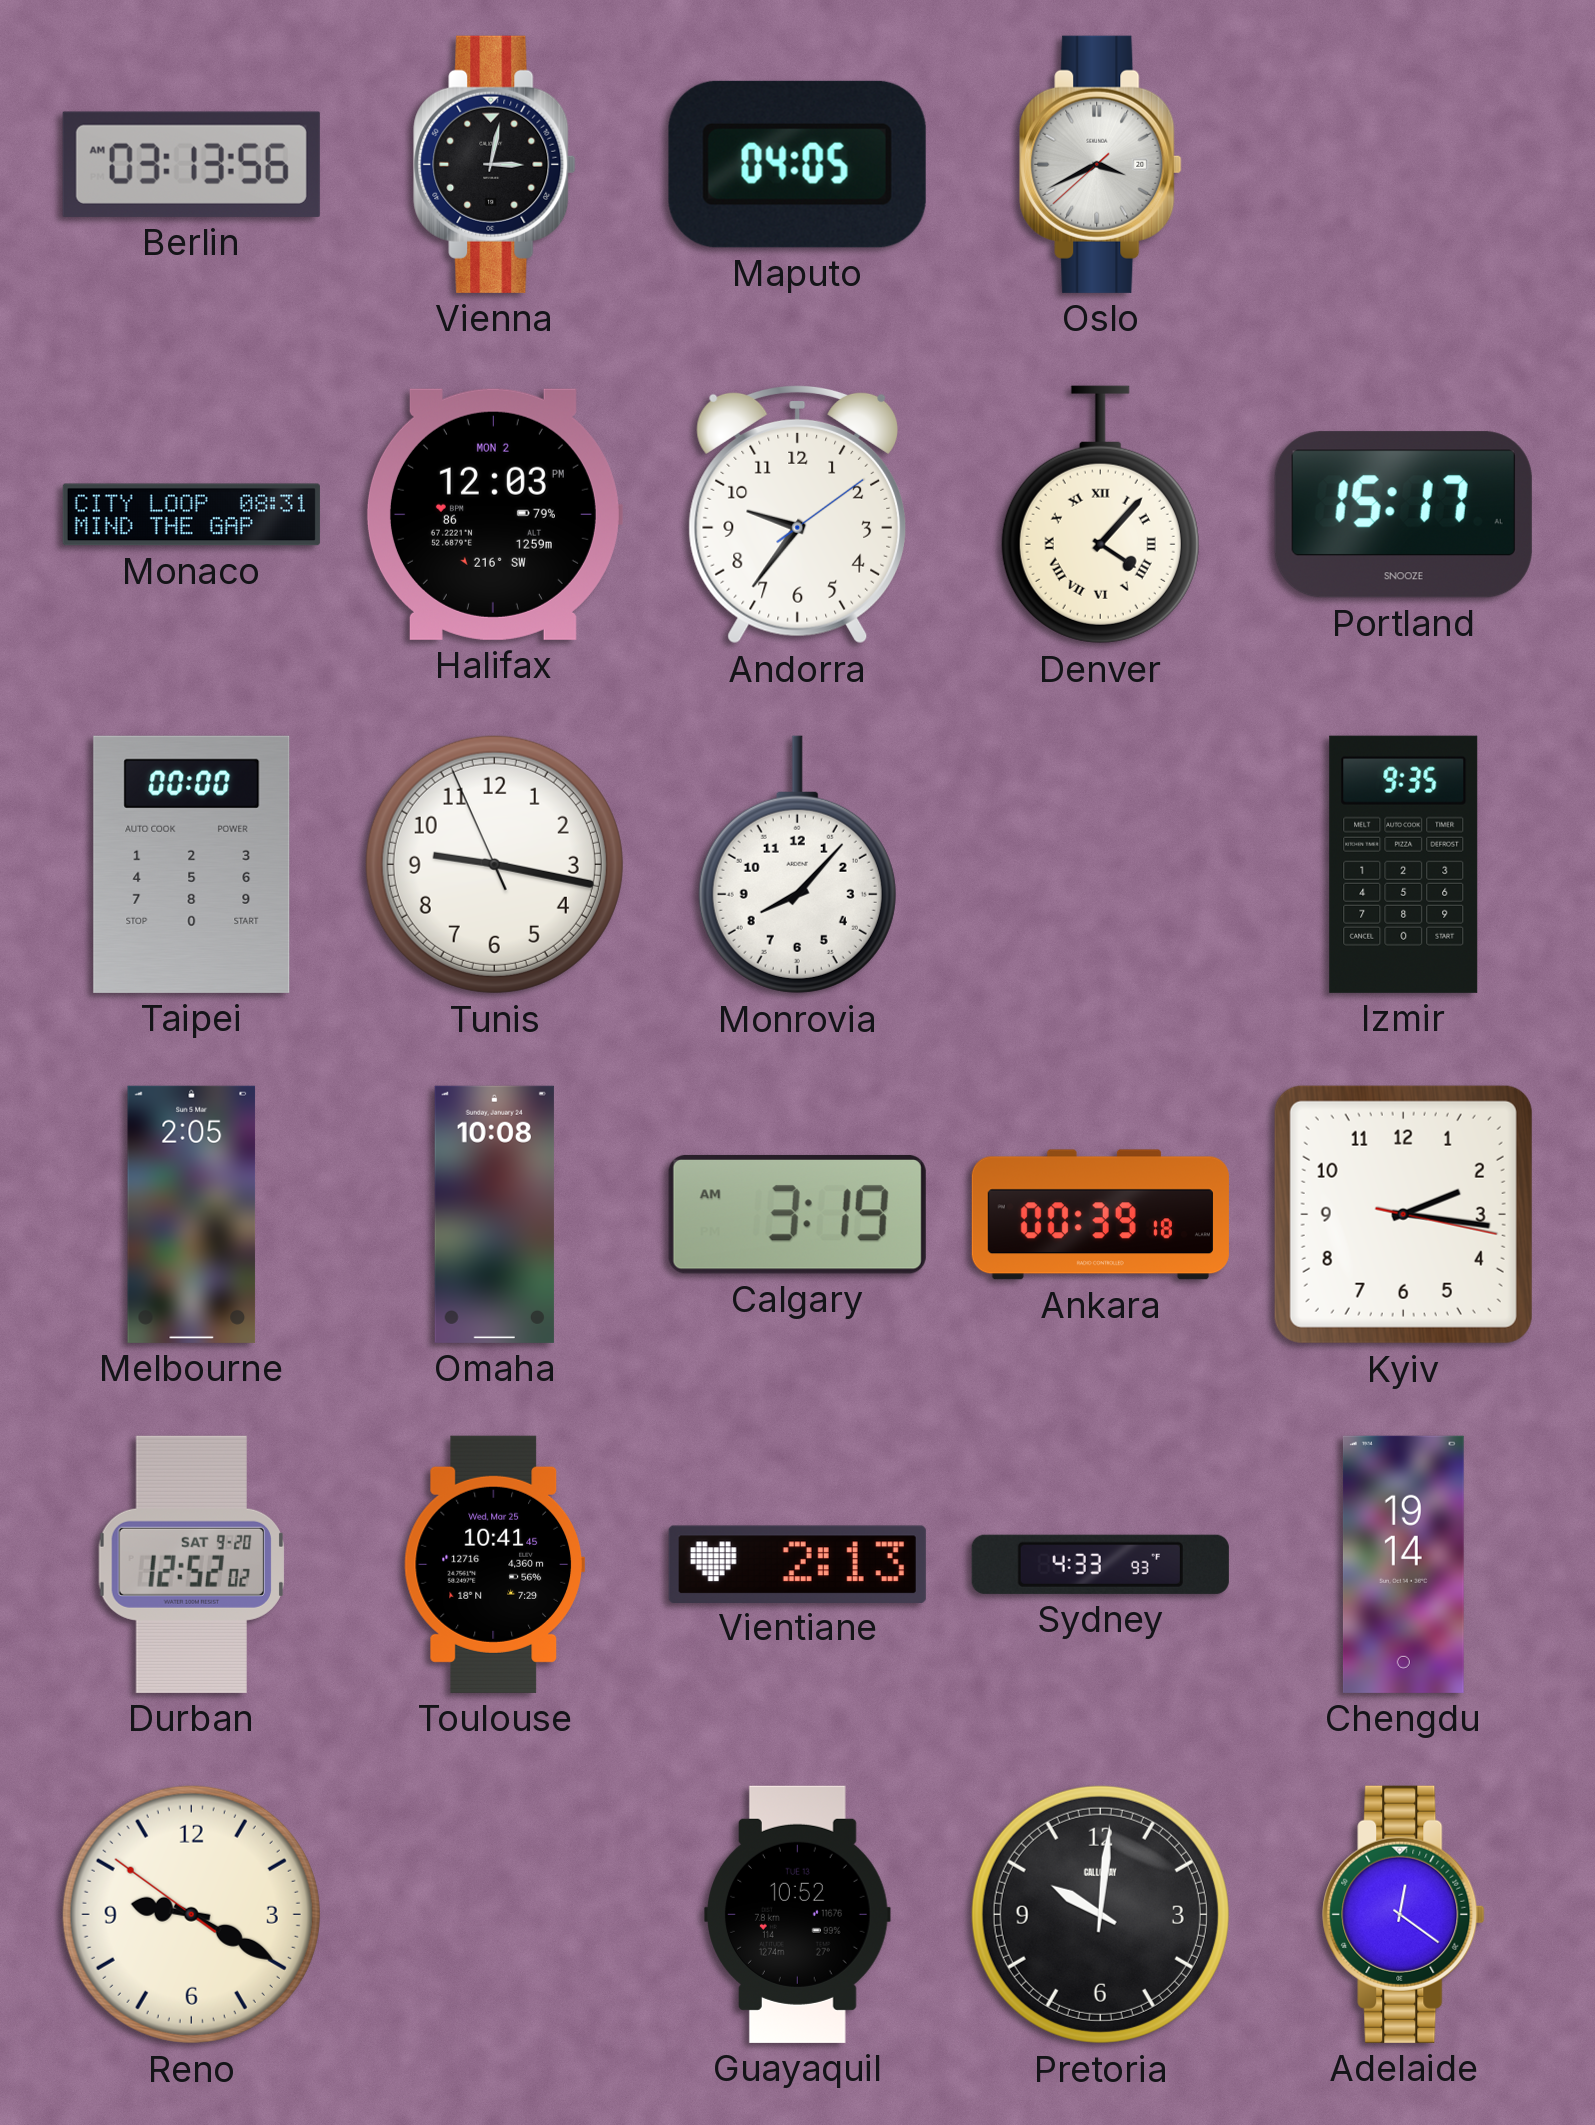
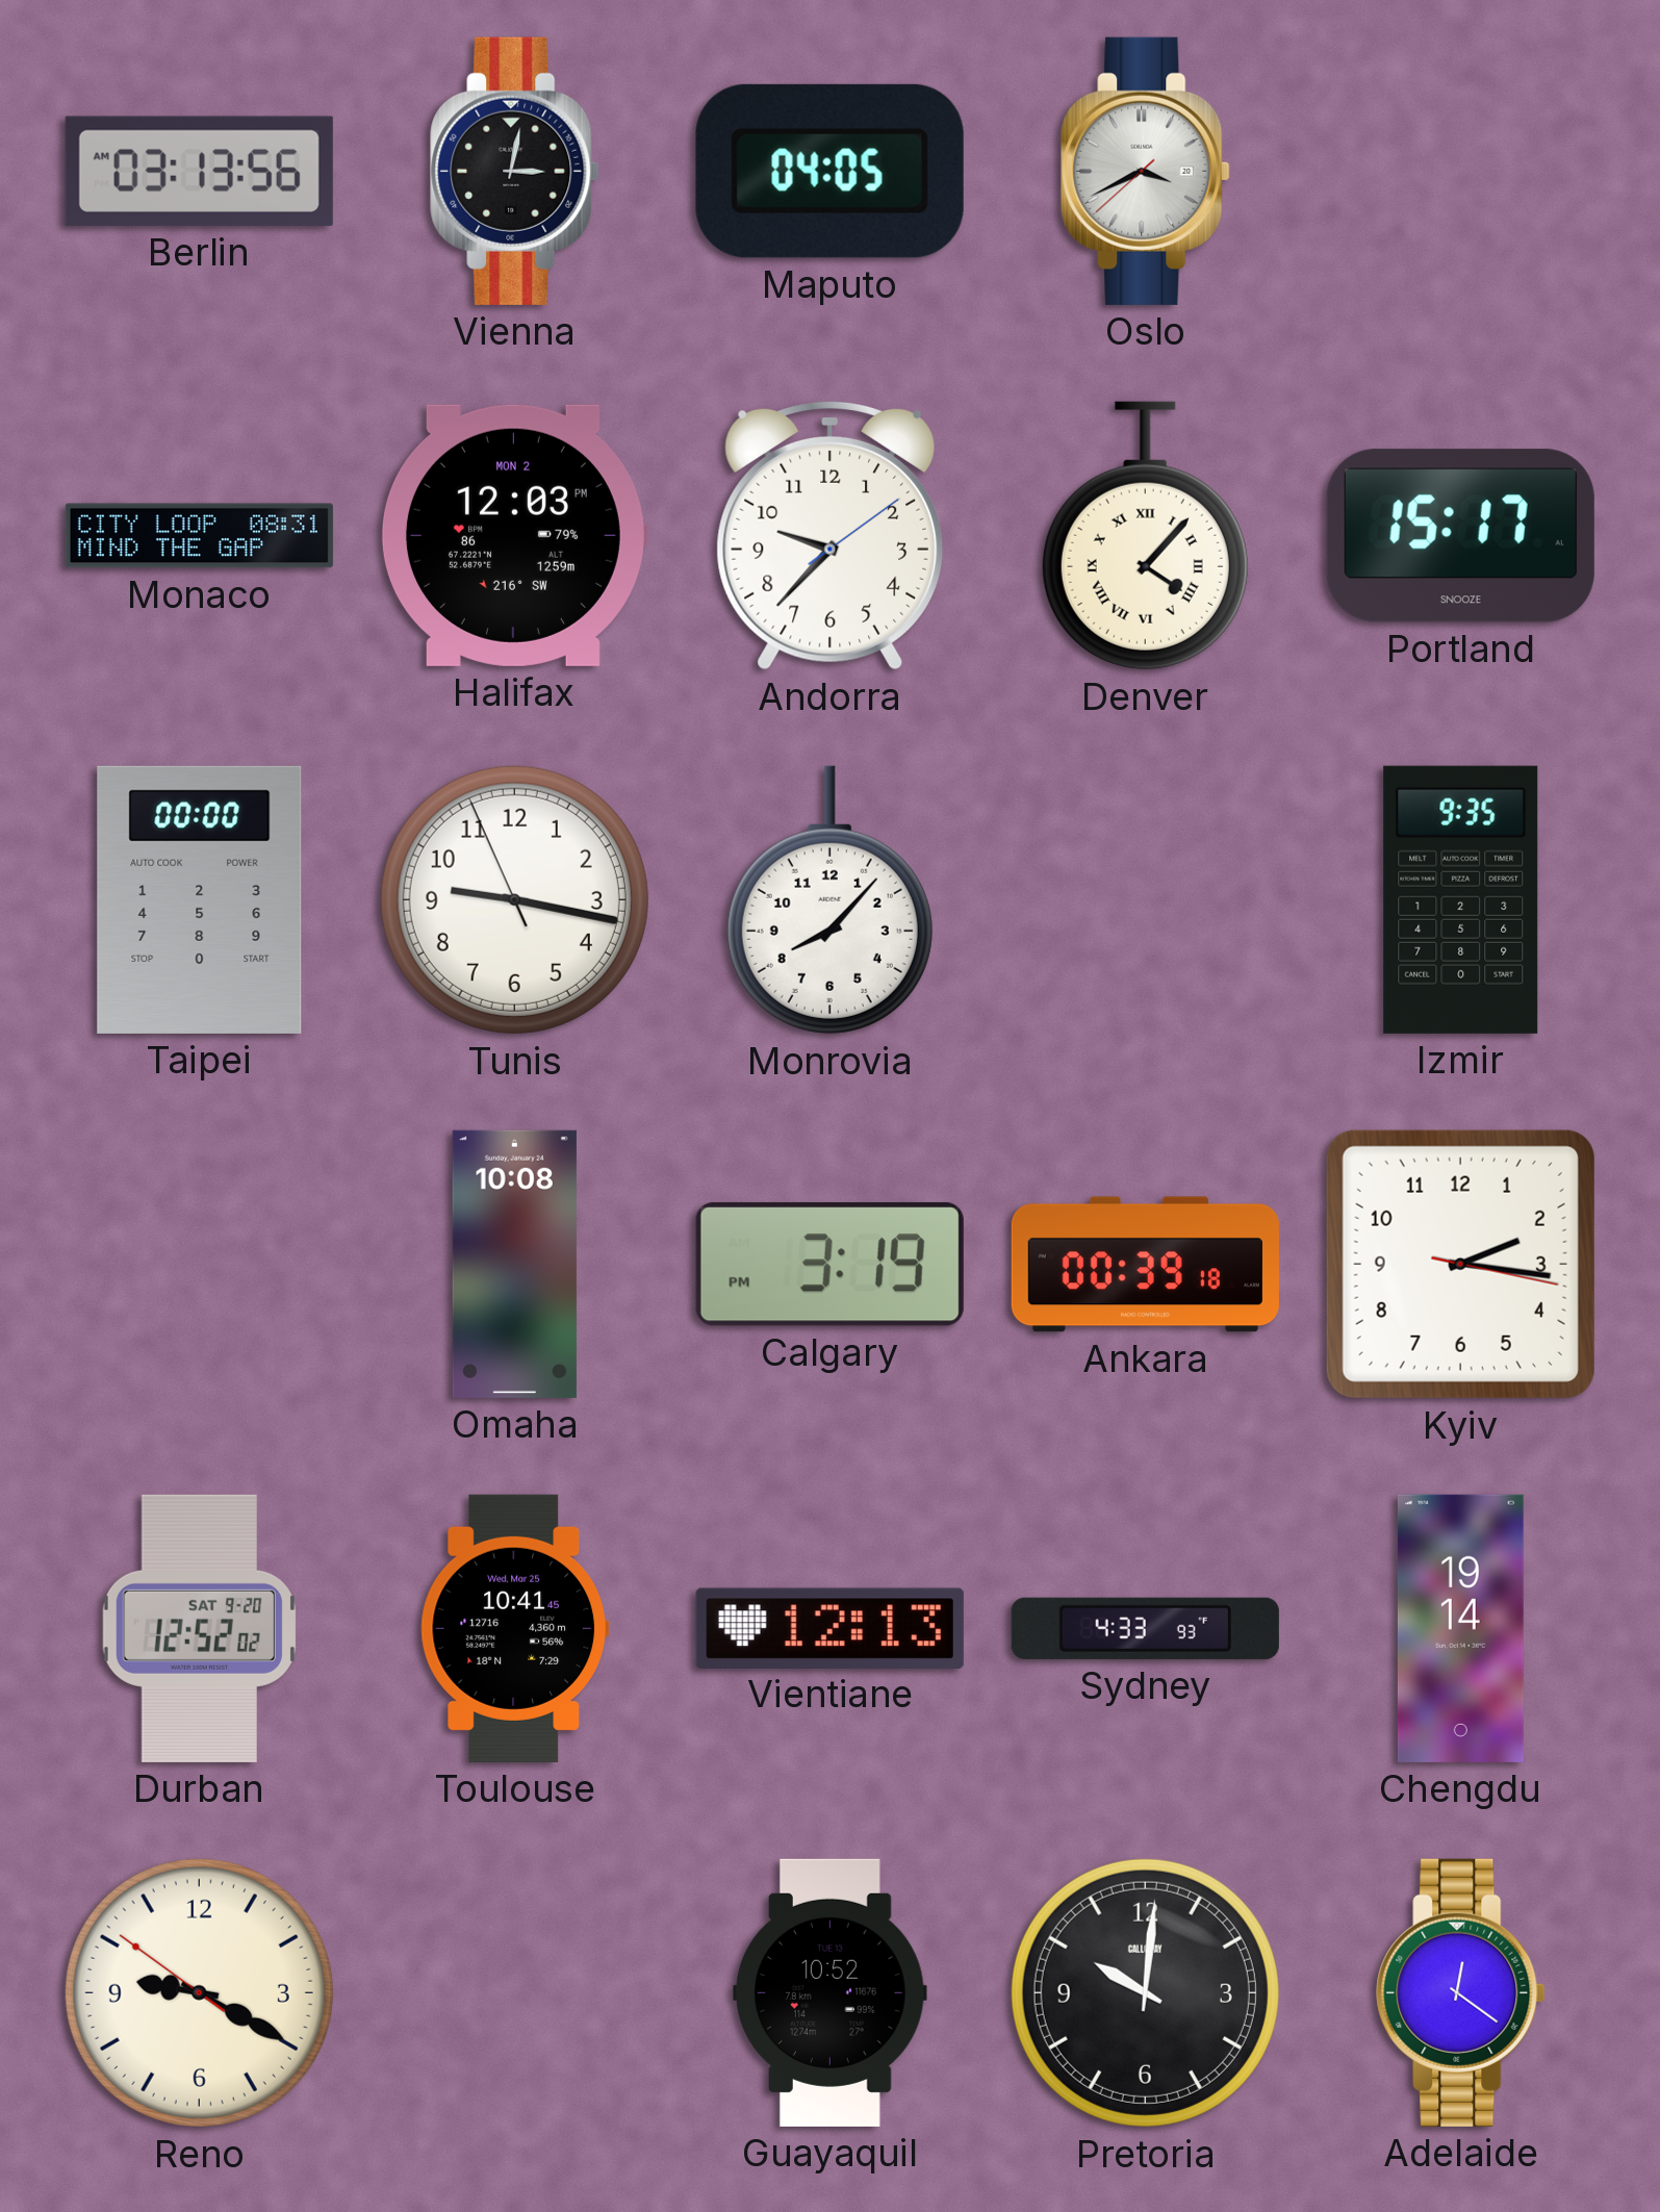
Andorra: 9:36 -> 9:37
Melbourne: 2:05 -> none
Calgary: 3:19 AM -> 3:19 PM
Vientiane: 2:13 -> 12:13
